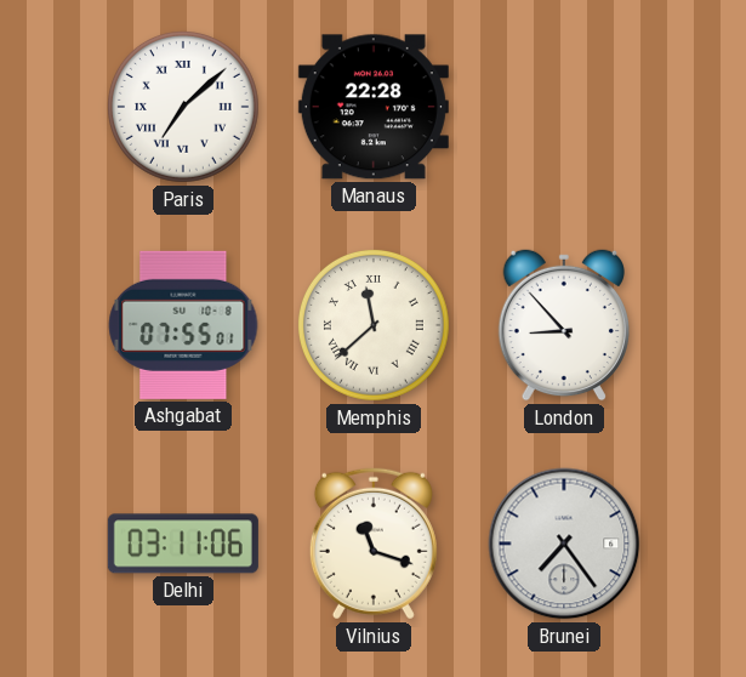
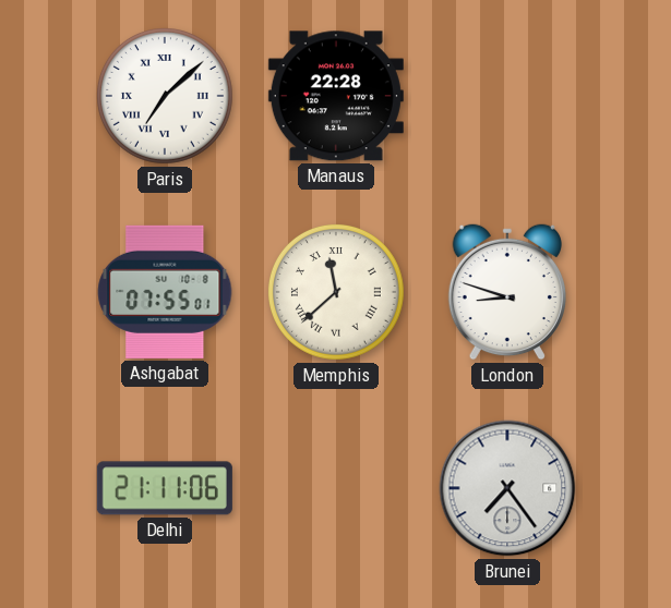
London: 8:53 -> 8:48
Delhi: 03:11 -> 21:11
Vilnius: 11:18 -> none
